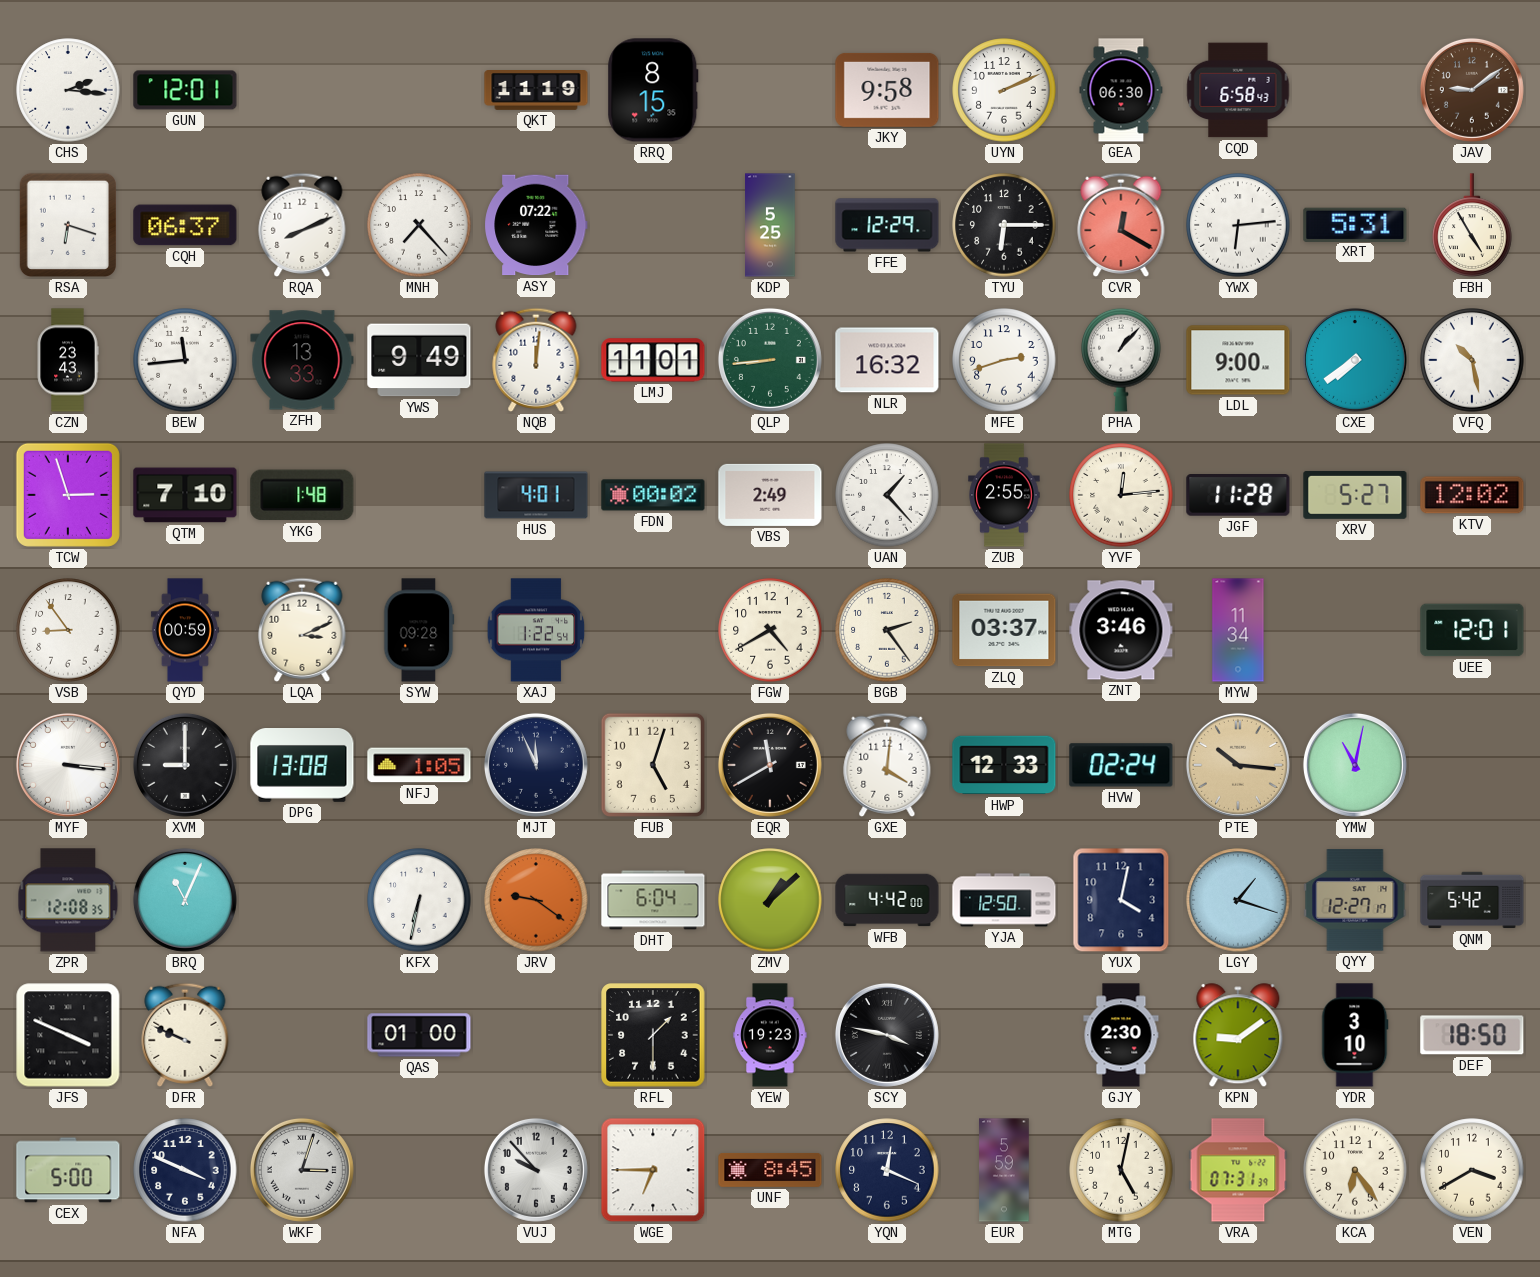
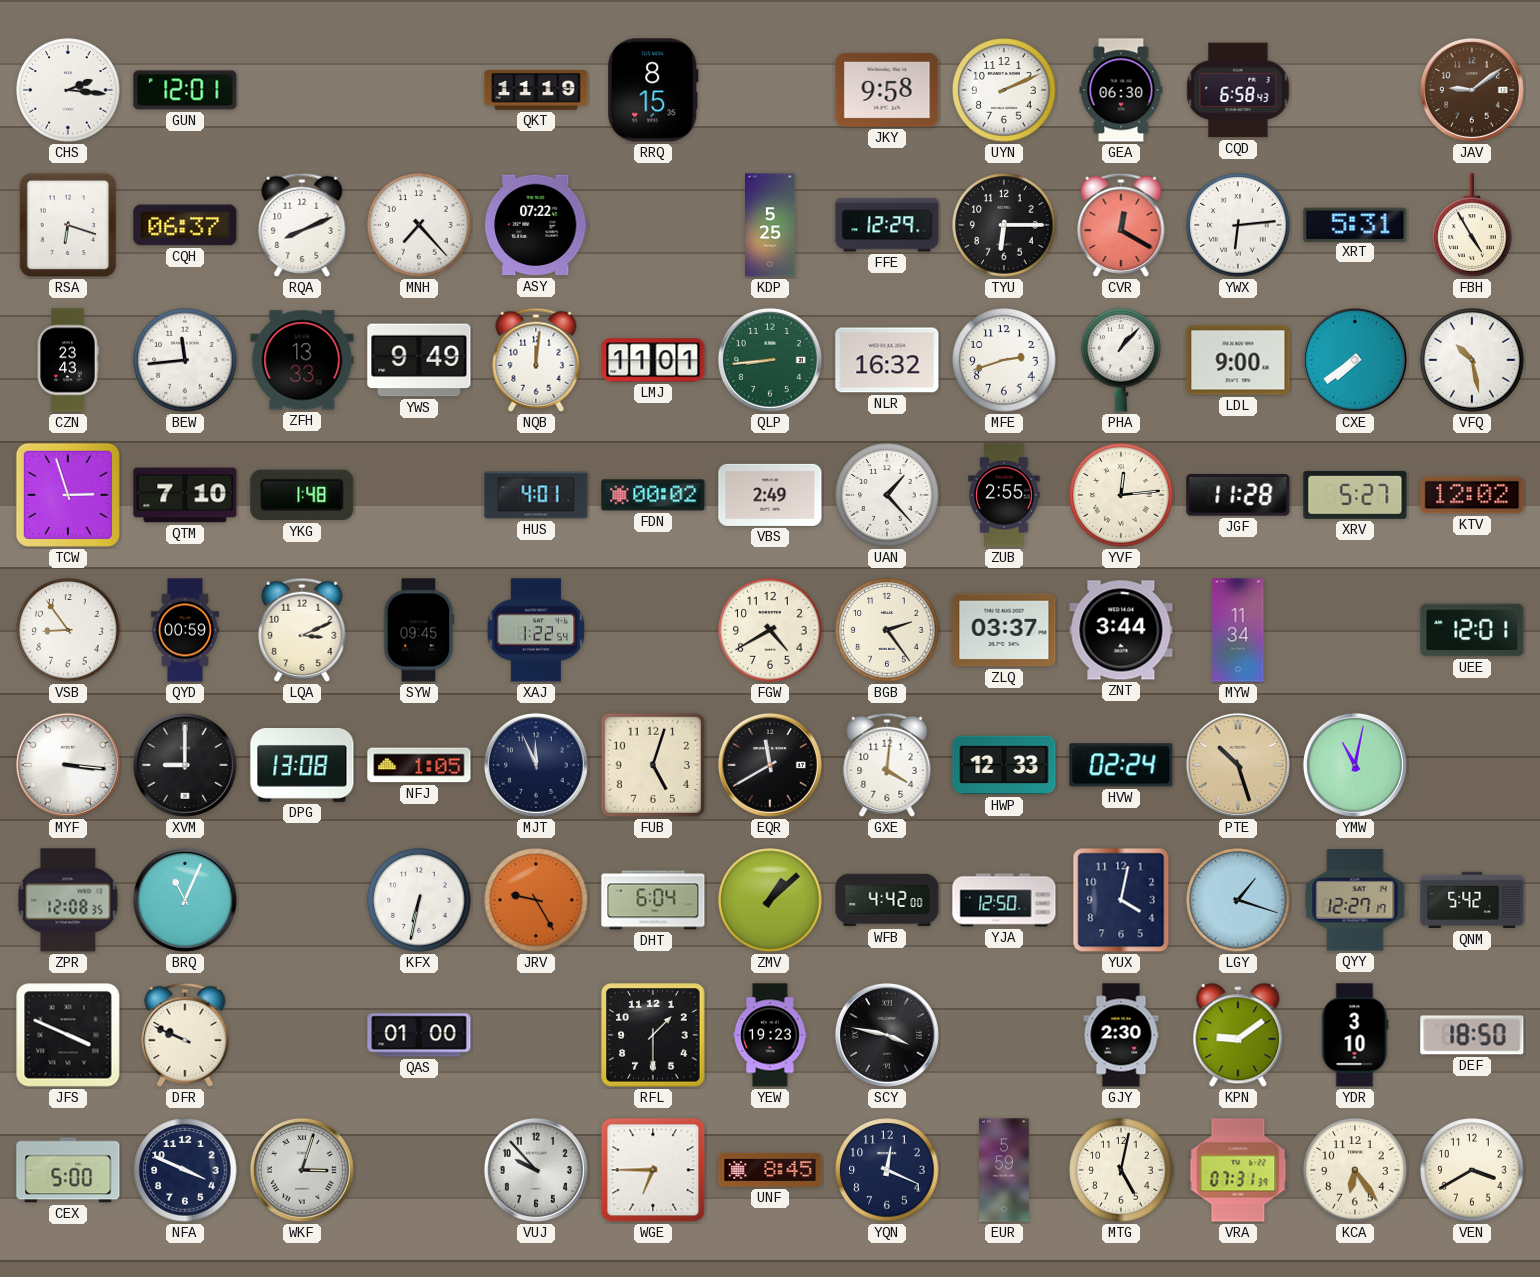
SYW: 09:28 -> 09:45
ZNT: 3:46 -> 3:44
PTE: 10:16 -> 10:27
JRV: 9:21 -> 9:25
